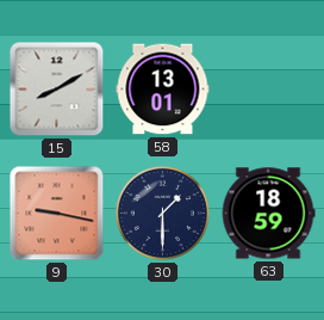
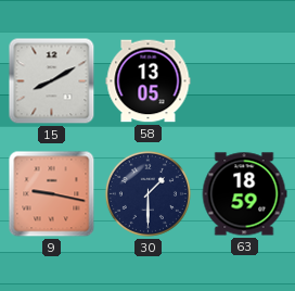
58: 13:01 -> 13:05
